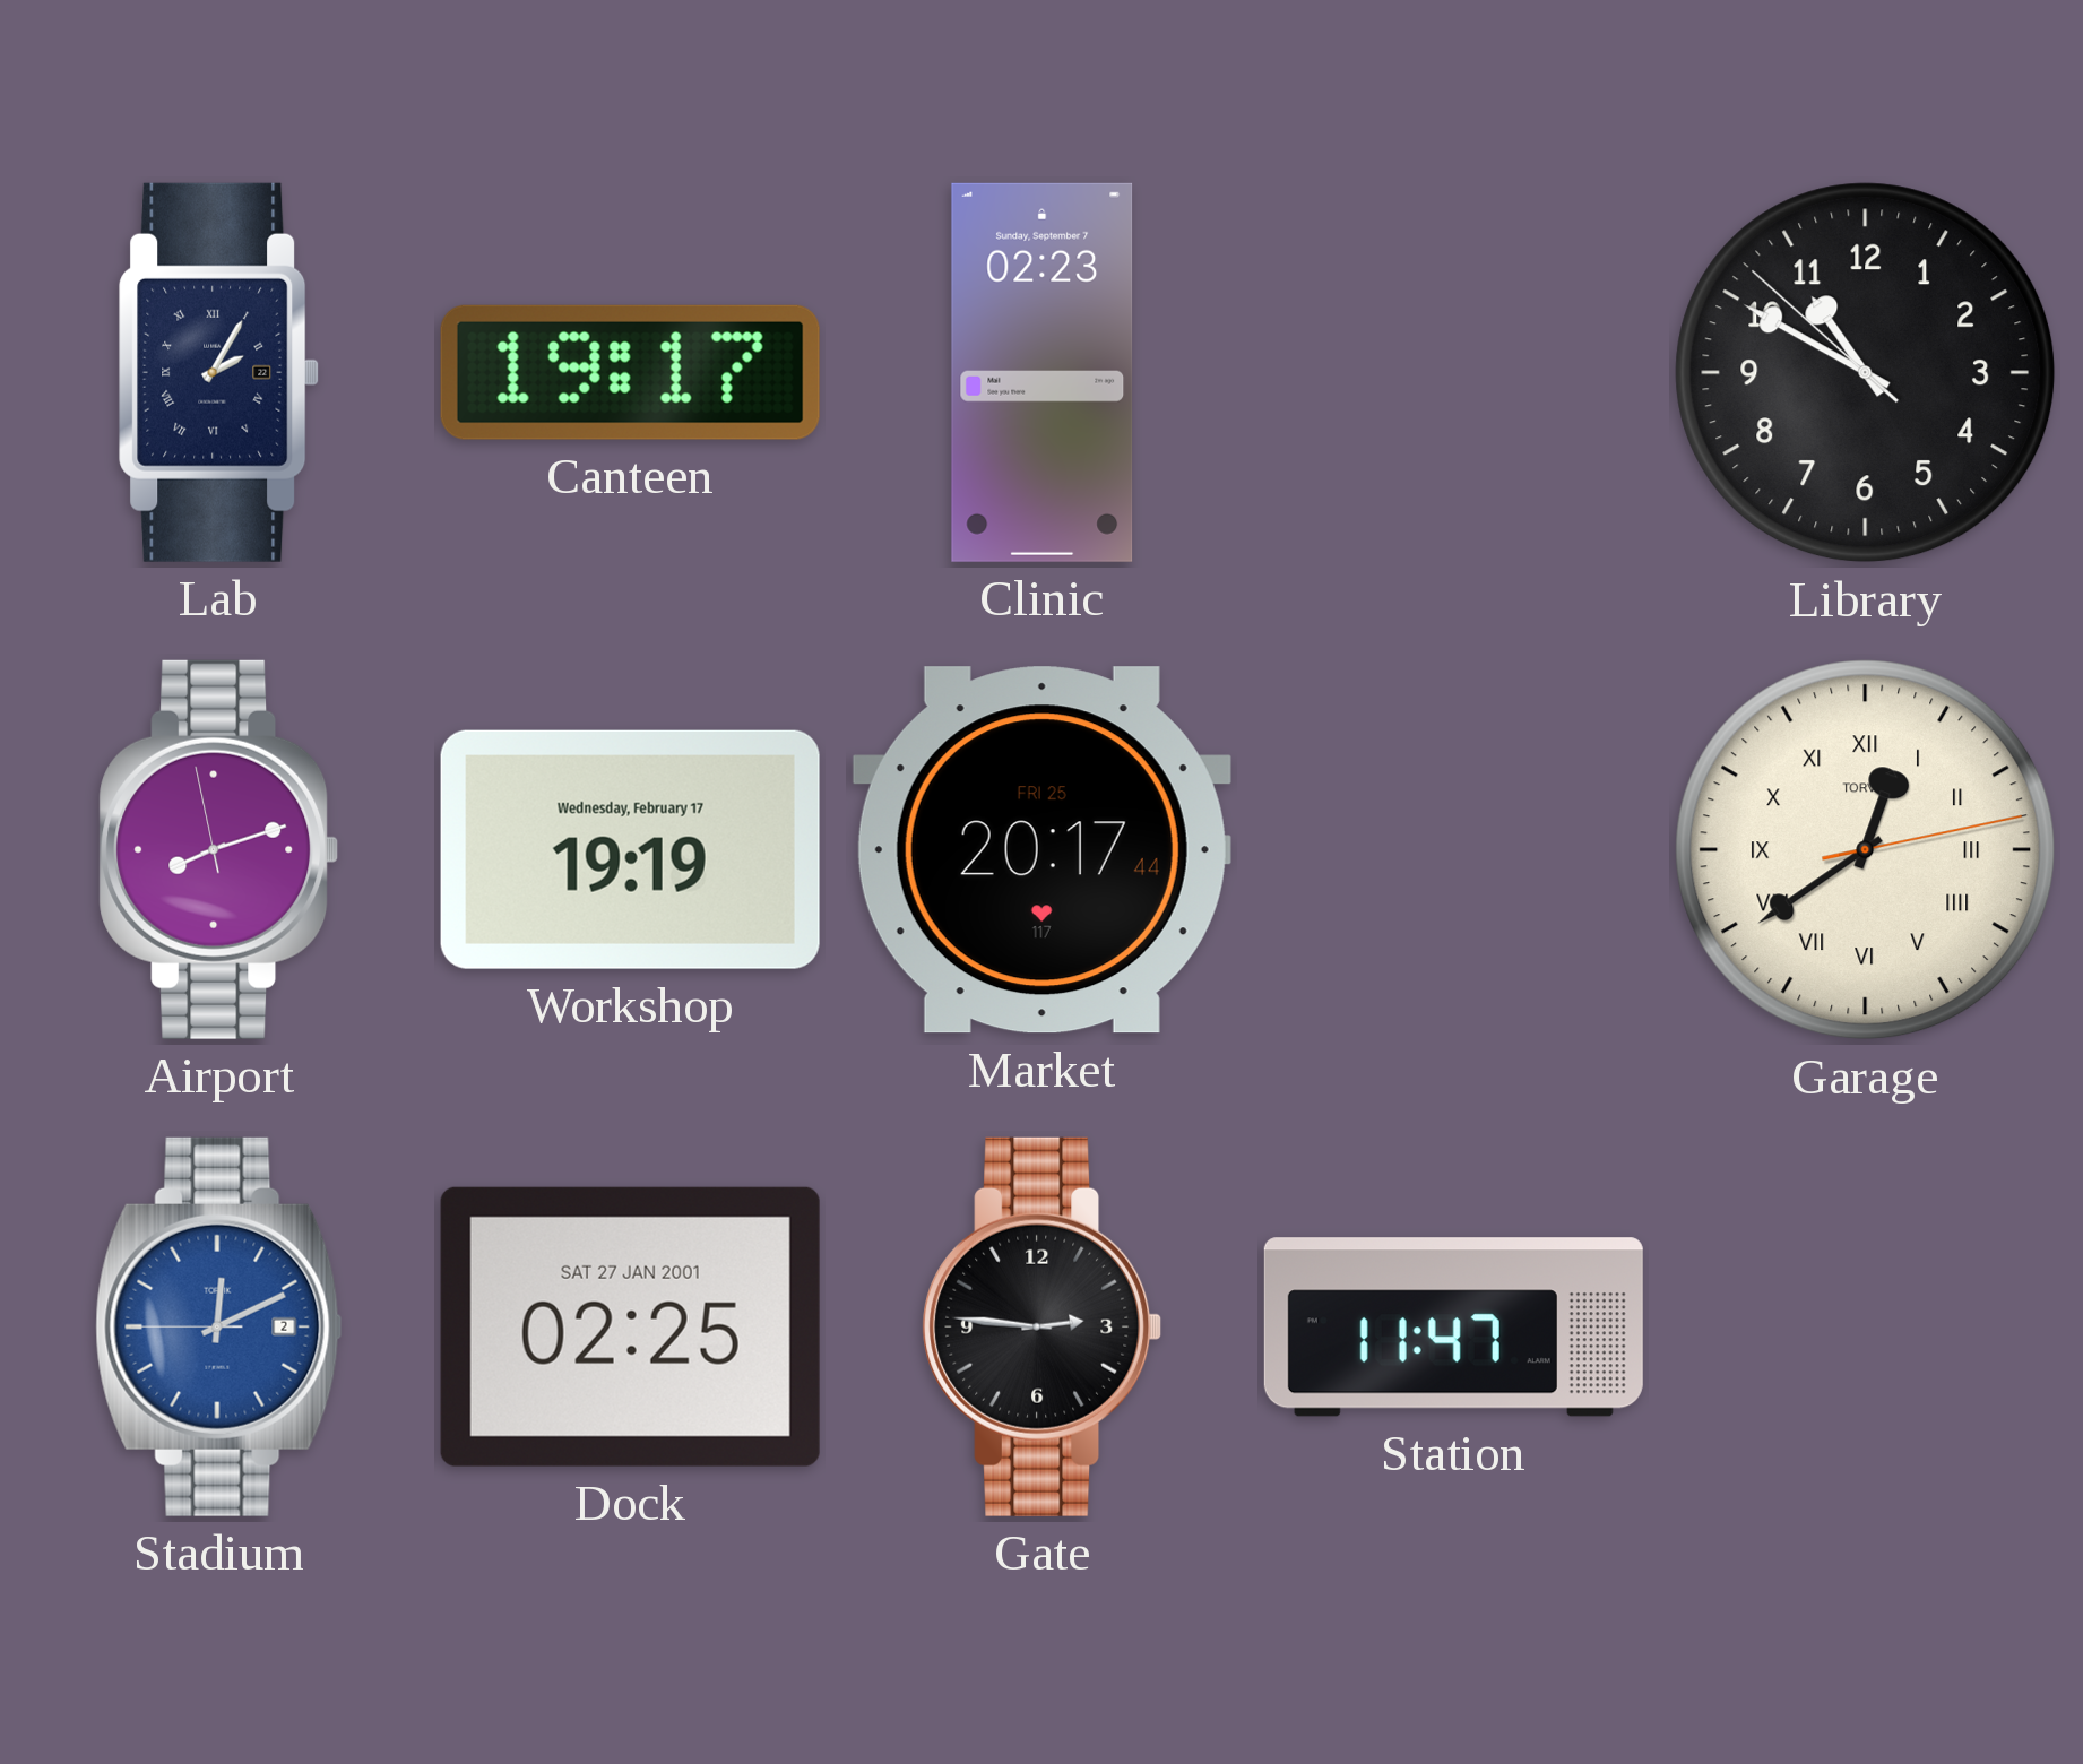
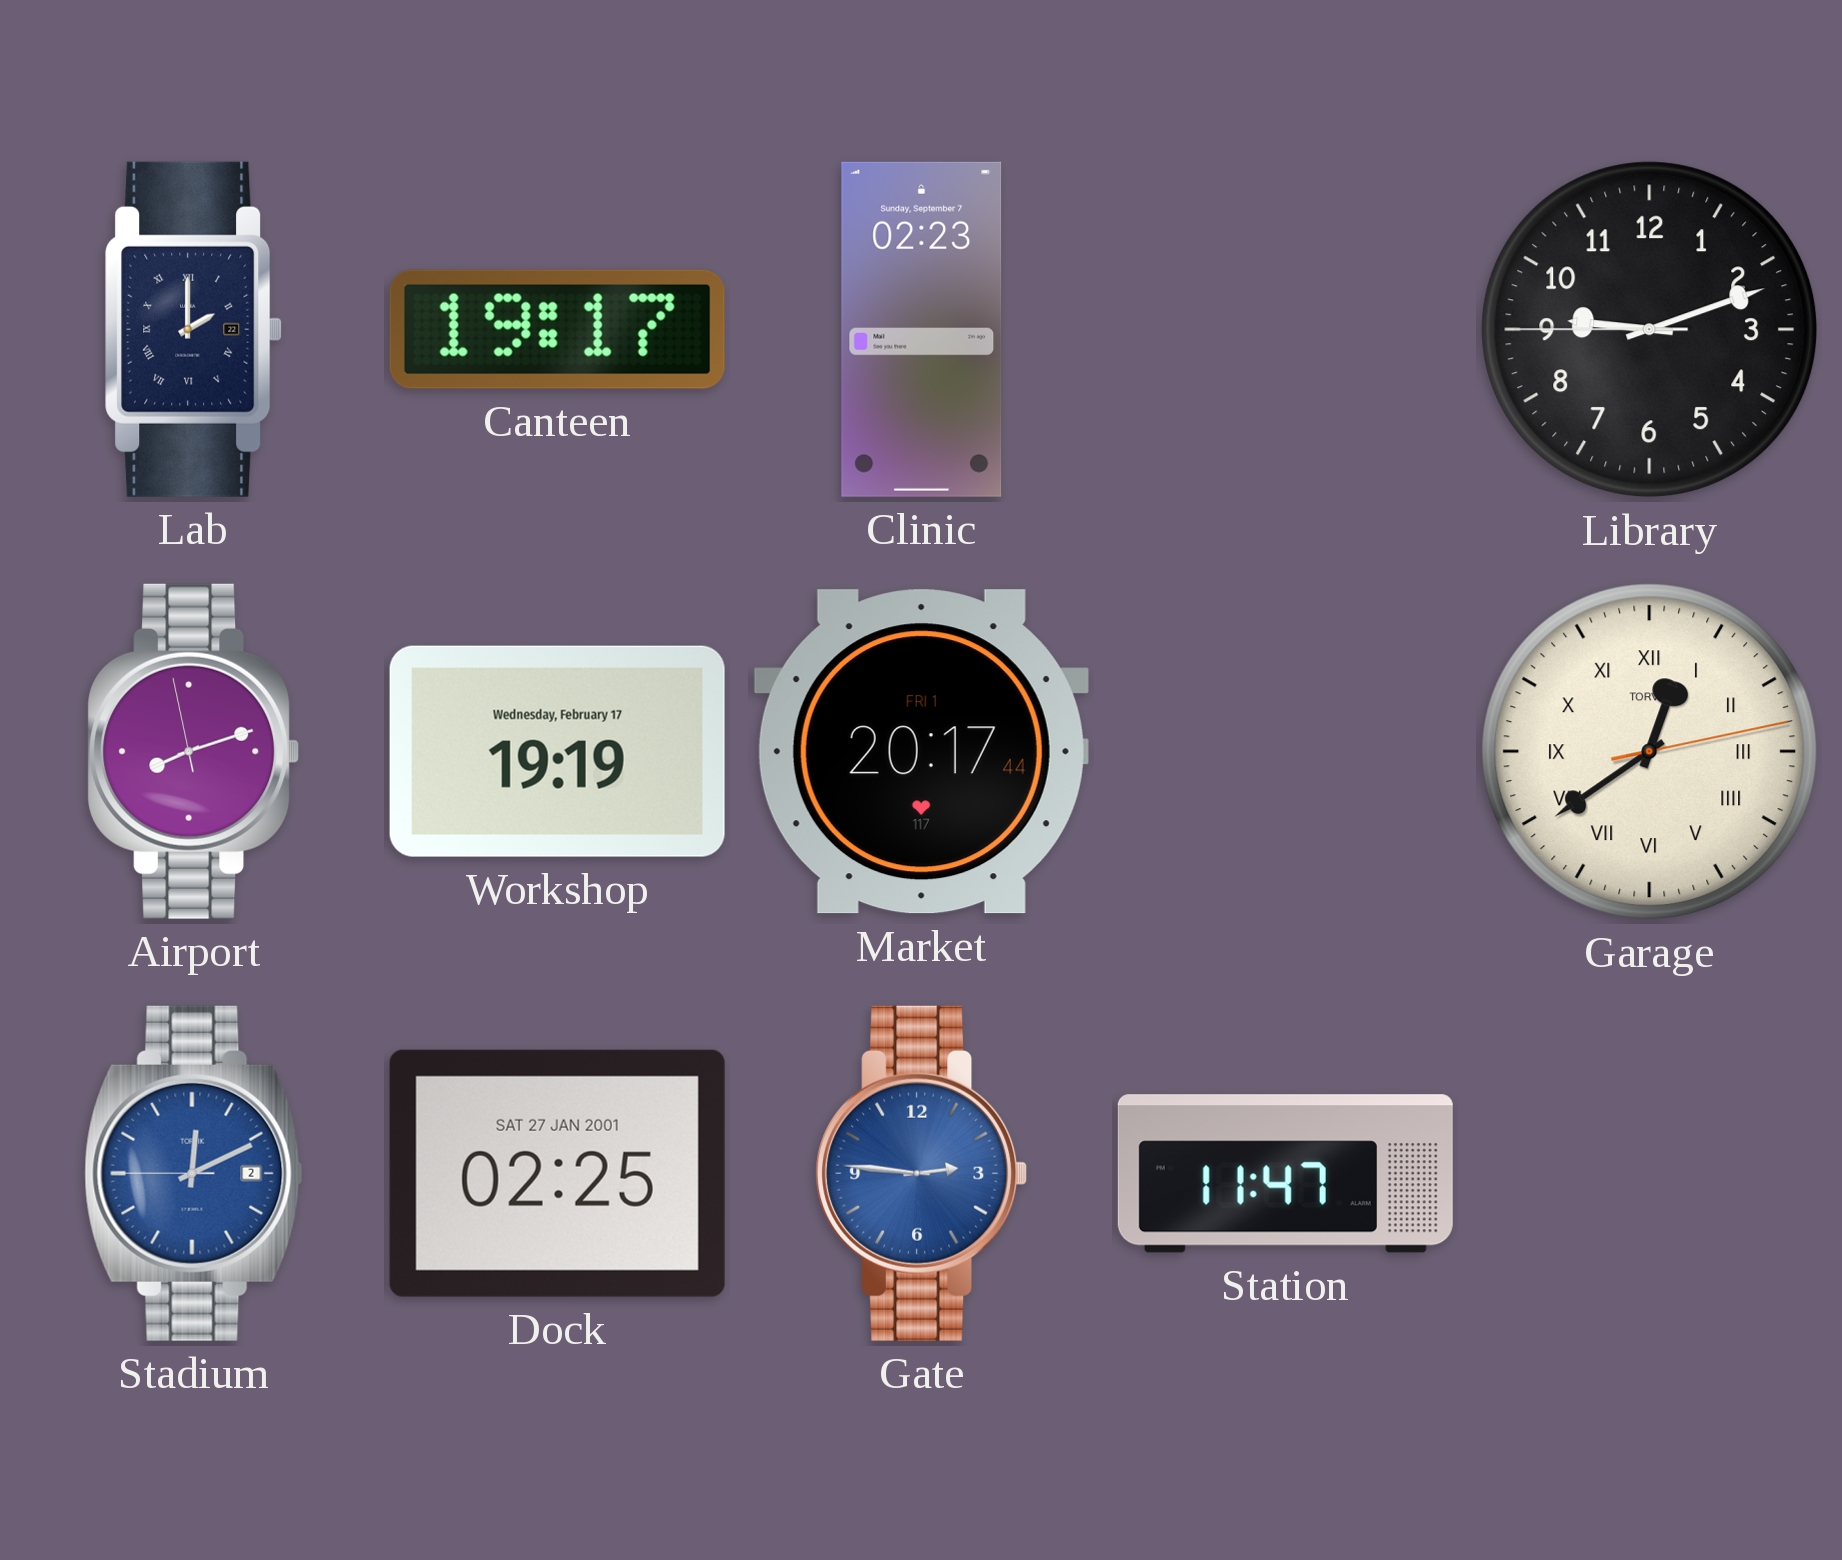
Lab: 2:05 -> 2:00
Library: 10:49 -> 9:11
Market date: FRI 25 -> FRI 1
Gate dial: black -> blue
